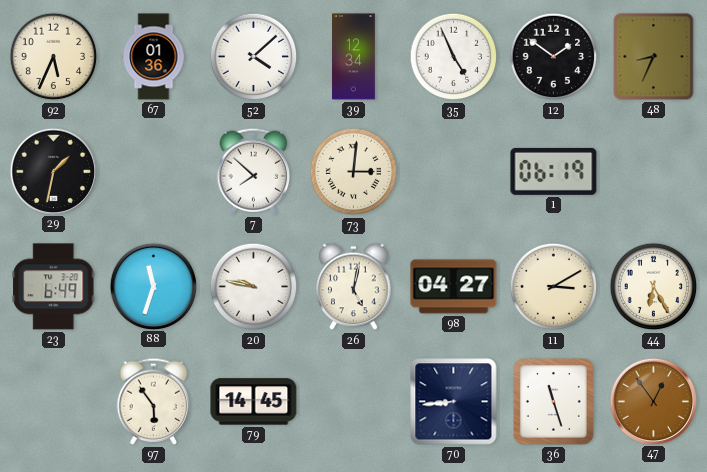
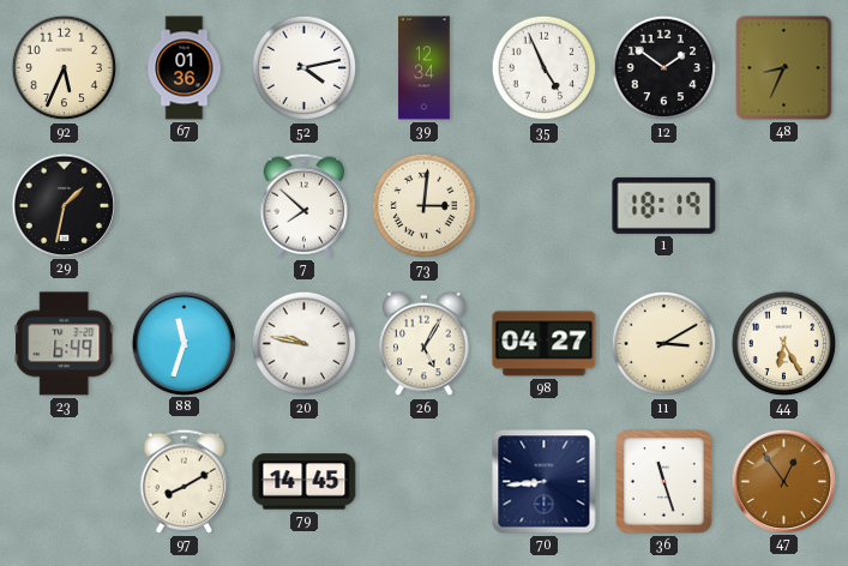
52: 4:08 -> 4:13
1: 06:19 -> 18:19
26: 5:02 -> 5:05
97: 5:54 -> 8:10
